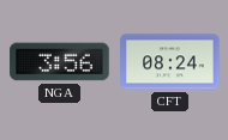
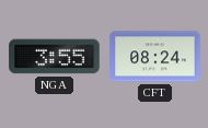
NGA: 3:56 -> 3:55
